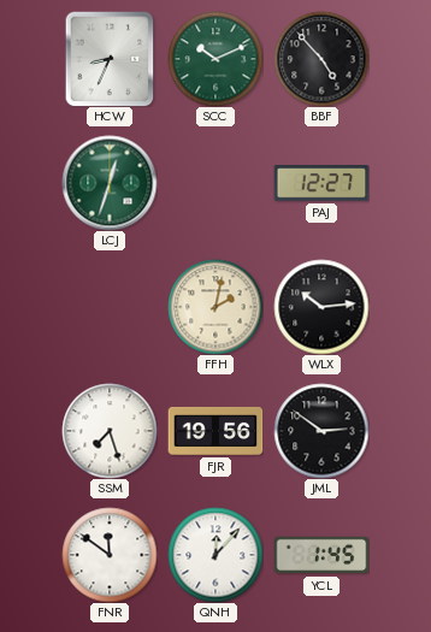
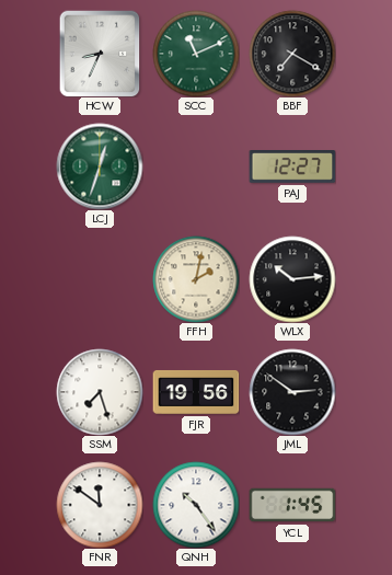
SCC: 10:11 -> 11:11
BBF: 4:53 -> 7:20
QNH: 12:07 -> 10:24
